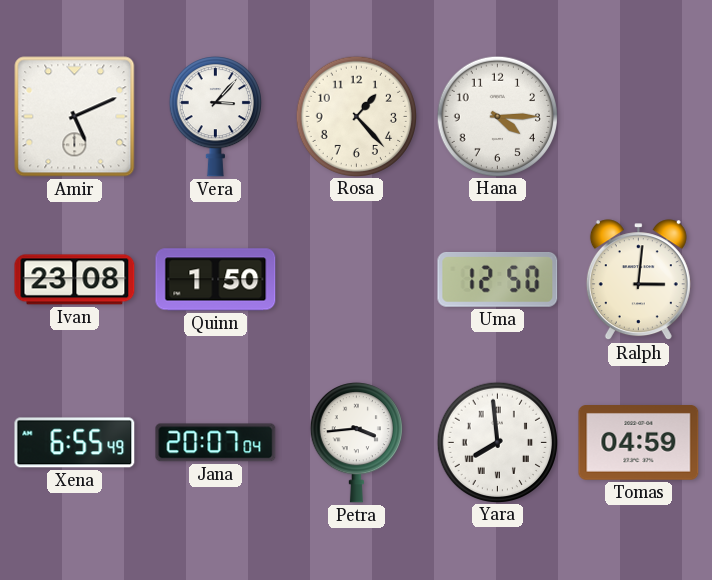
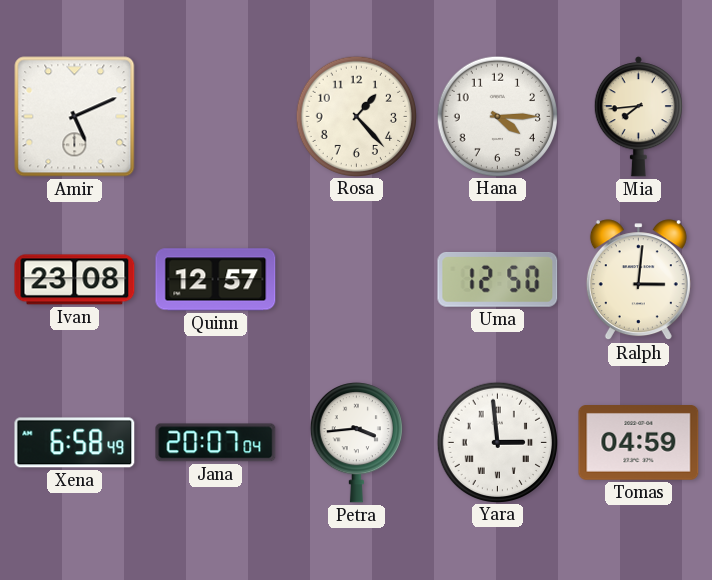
Vera: 3:07 -> none
Mia: none -> 7:44
Quinn: 1:50 -> 12:57
Xena: 6:55 -> 6:58
Yara: 7:59 -> 2:59
